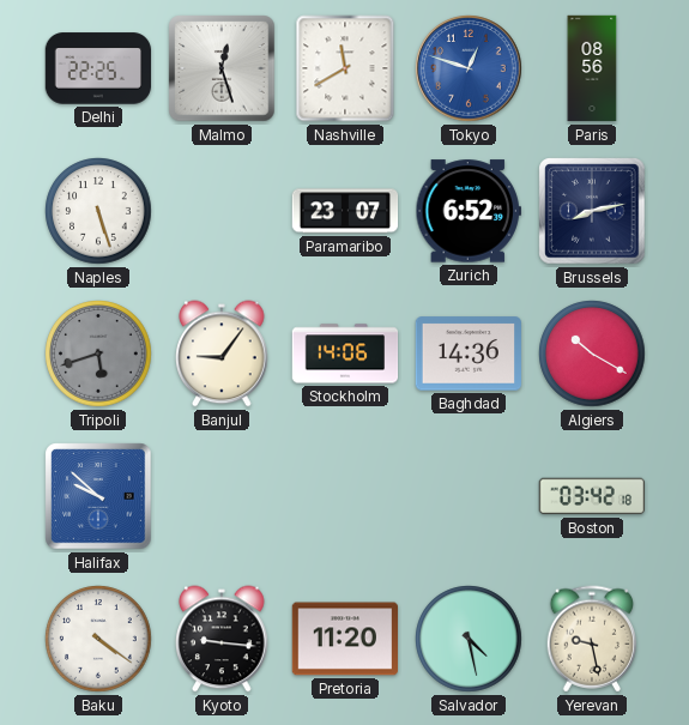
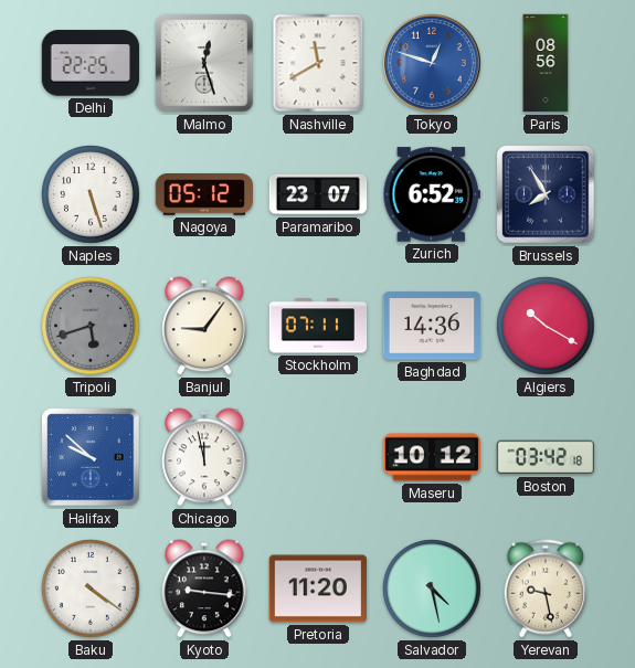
Nagoya: none -> 05:12
Brussels: 8:13 -> 7:55
Stockholm: 14:06 -> 07:11
Chicago: none -> 11:58
Maseru: none -> 10:12
